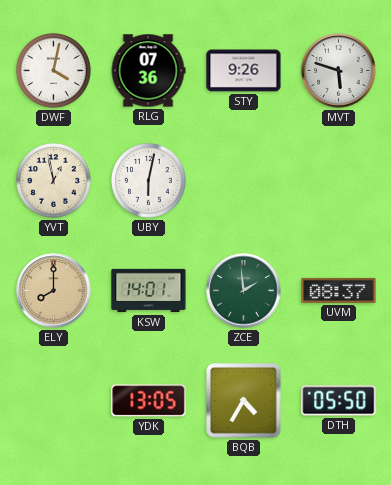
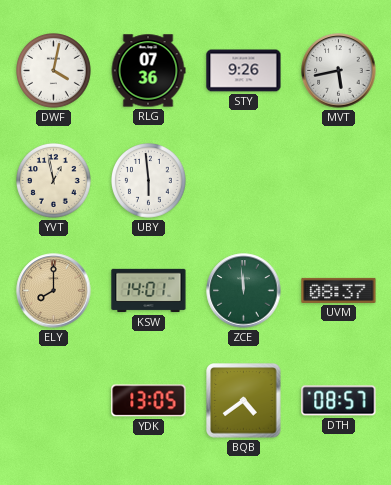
MVT: 5:48 -> 5:43
UBY: 6:02 -> 5:59
ZCE: 1:59 -> 11:59
BQB: 4:35 -> 4:39
DTH: 05:50 -> 08:57
